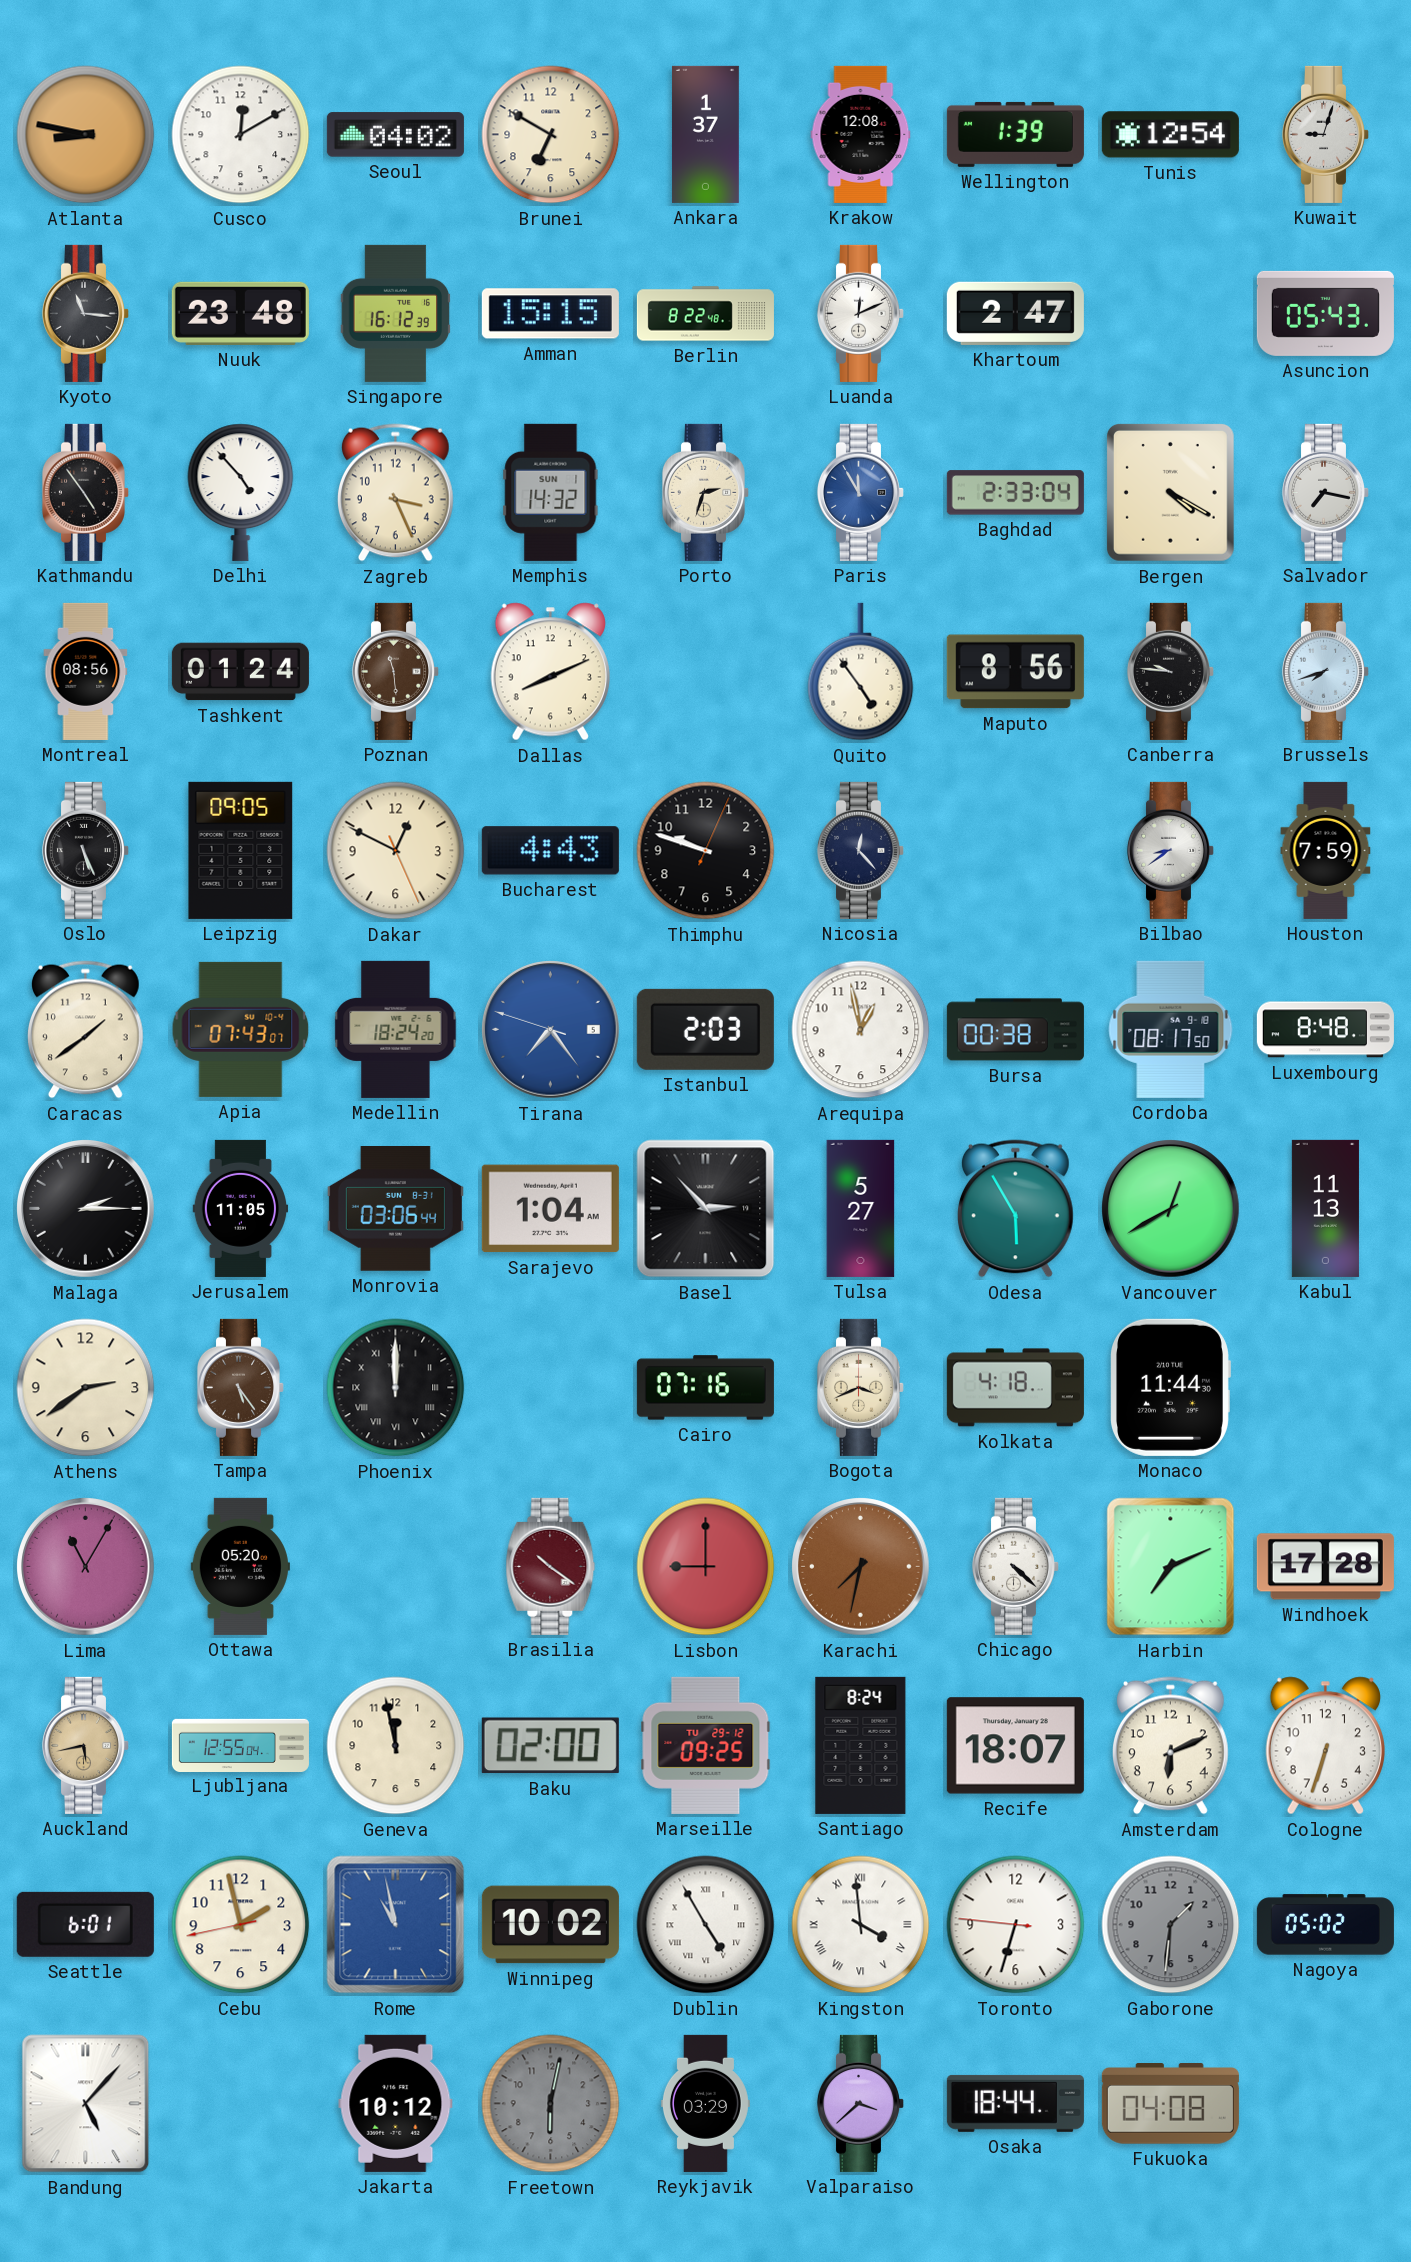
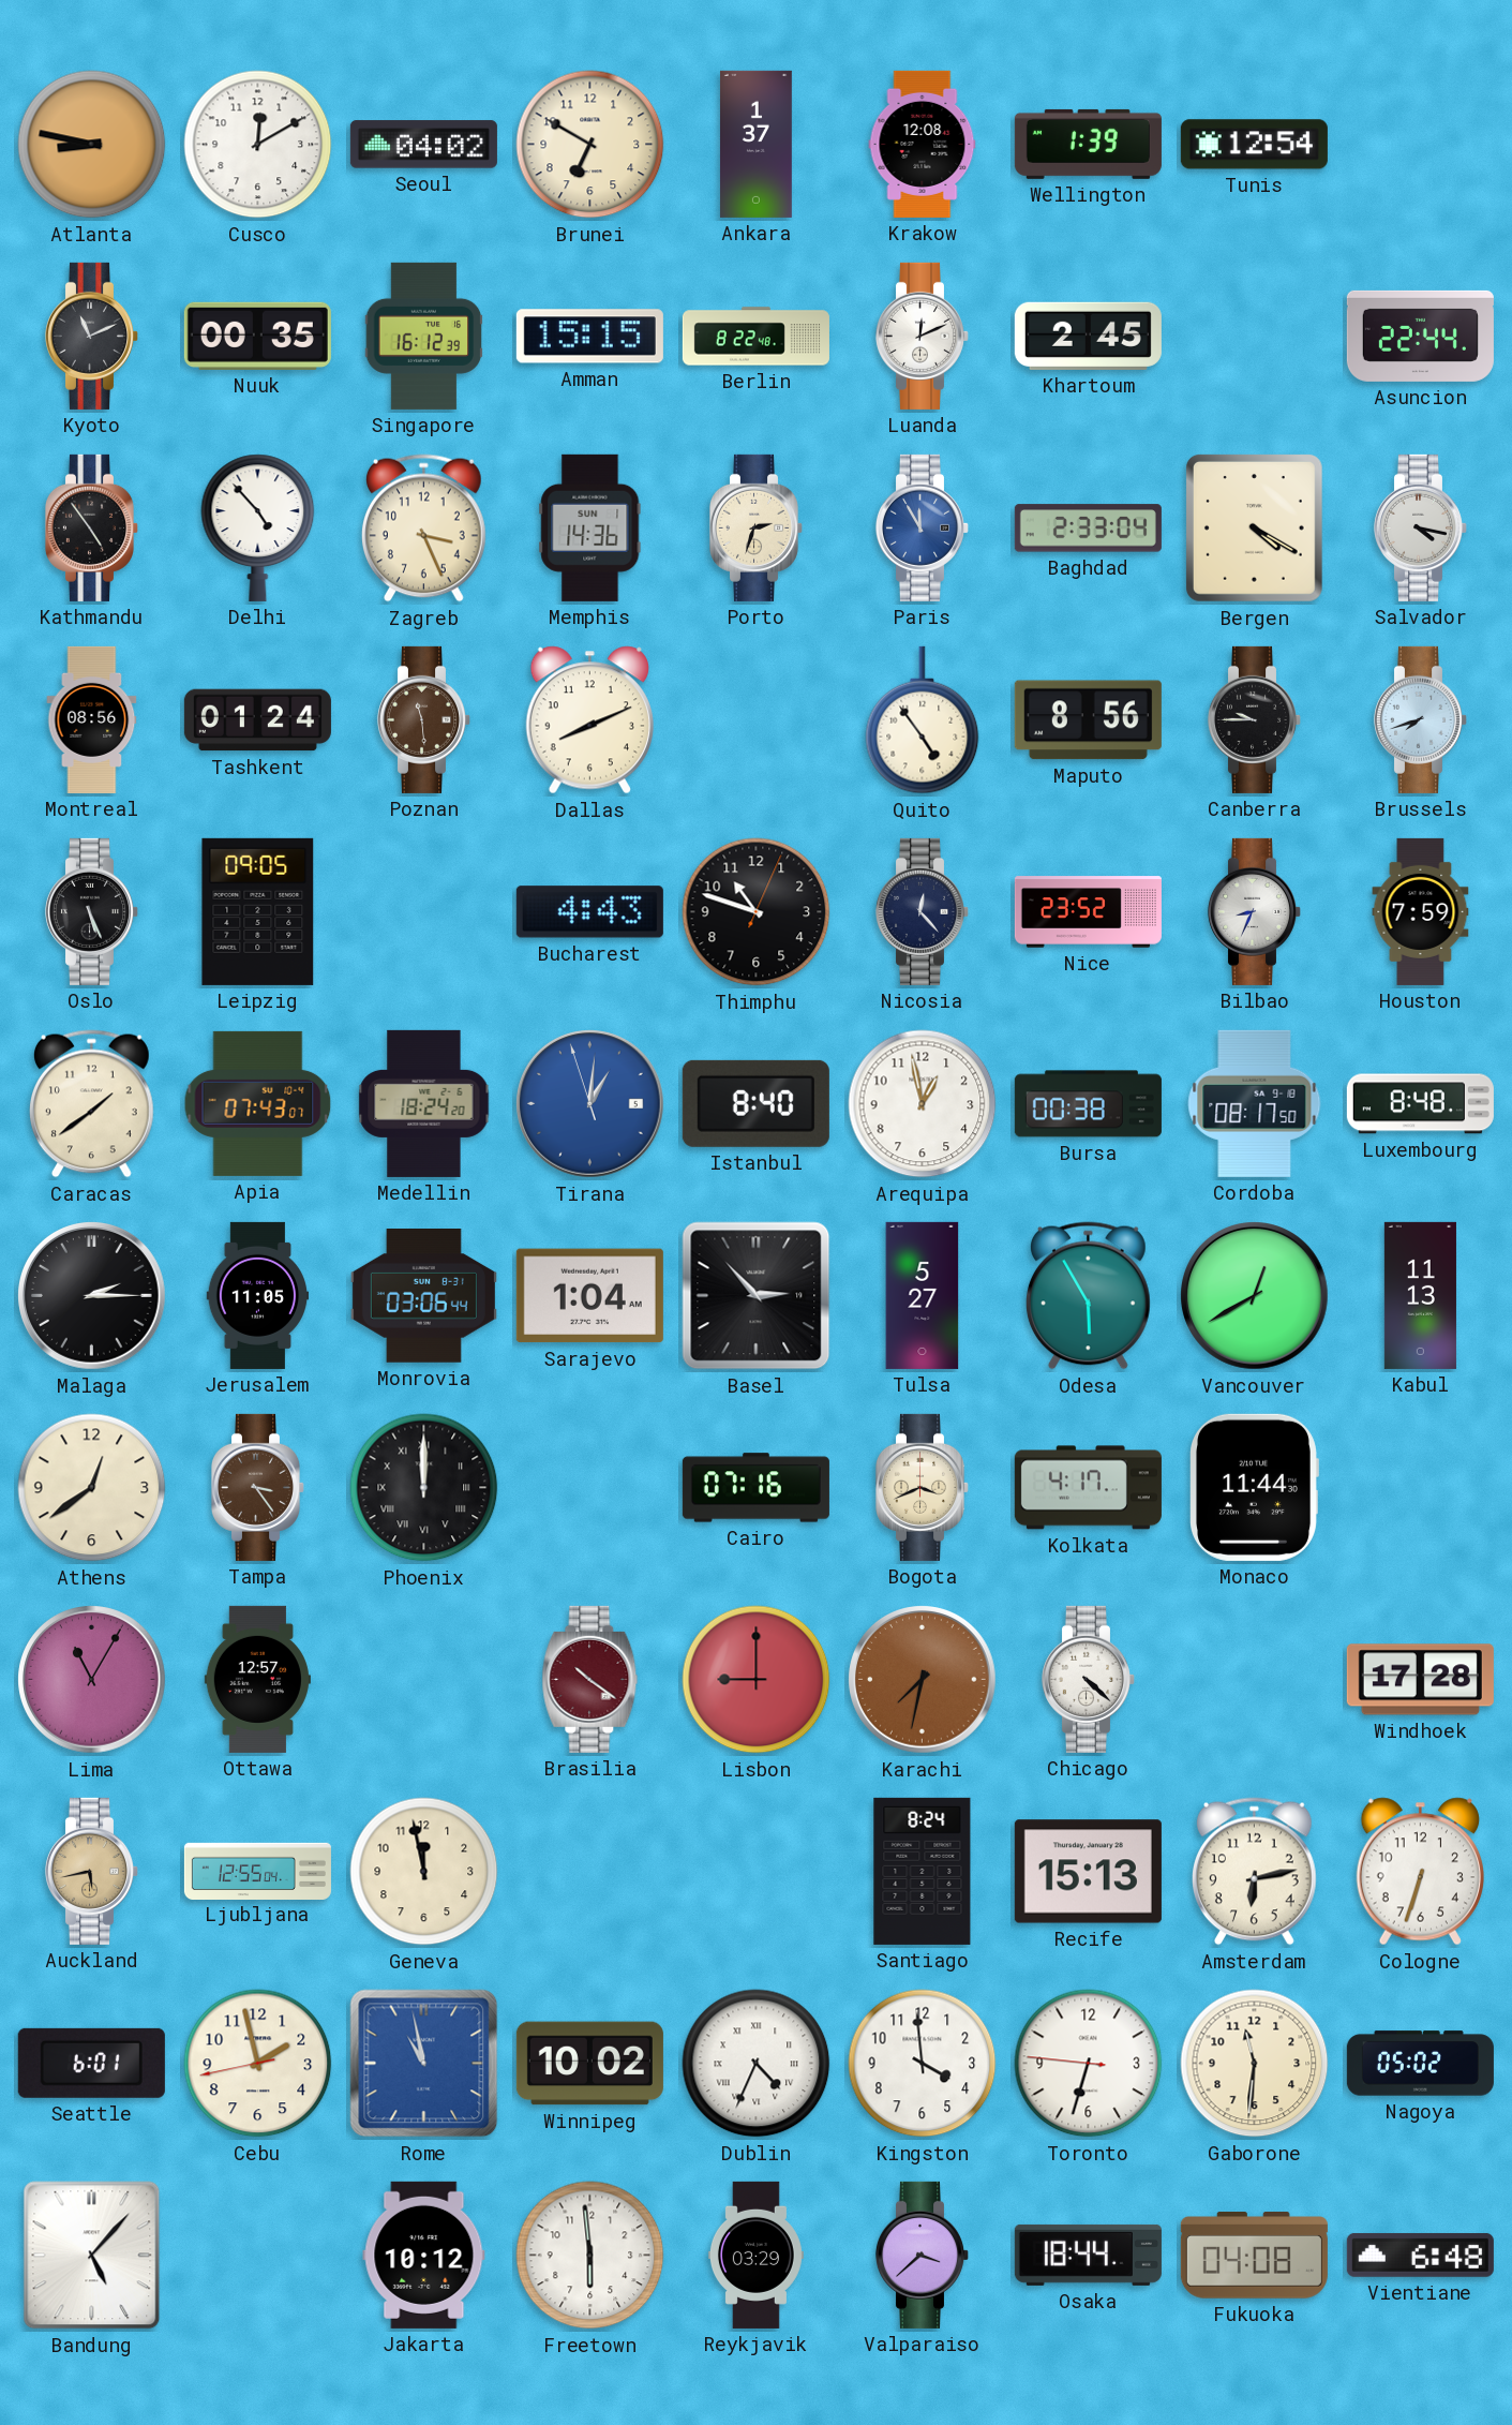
Kuwait: 9:03 -> none
Kyoto: 11:16 -> 11:11
Nuuk: 23:48 -> 00:35
Khartoum: 2:47 -> 2:45
Asuncion: 05:43 -> 22:44
Memphis: 14:32 -> 14:36
Salvador: 7:17 -> 4:17
Canberra: 9:46 -> 9:45
Dakar: 12:49 -> none
Thimphu: 9:48 -> 10:48
Nice: none -> 23:52
Bilbao: 8:39 -> 8:34
Tirana: 7:23 -> 1:00
Istanbul: 2:03 -> 8:40
Athens: 2:39 -> 12:39
Tampa: 5:24 -> 3:24
Kolkata: 4:18 -> 4:17
Ottawa: 05:20 -> 12:57
Harbin: 7:11 -> none
Baku: 02:00 -> none
Marseille: 09:25 -> none
Recife: 18:07 -> 15:13
Amsterdam: 6:11 -> 6:13
Dublin: 4:55 -> 4:34
Kingston numerals: Roman -> Arabic
Gaborone: 1:31 -> 11:31
Gaborone dial: grey -> cream
Freetown: 6:02 -> 5:59
Freetown dial: grey -> white
Vientiane: none -> 6:48
